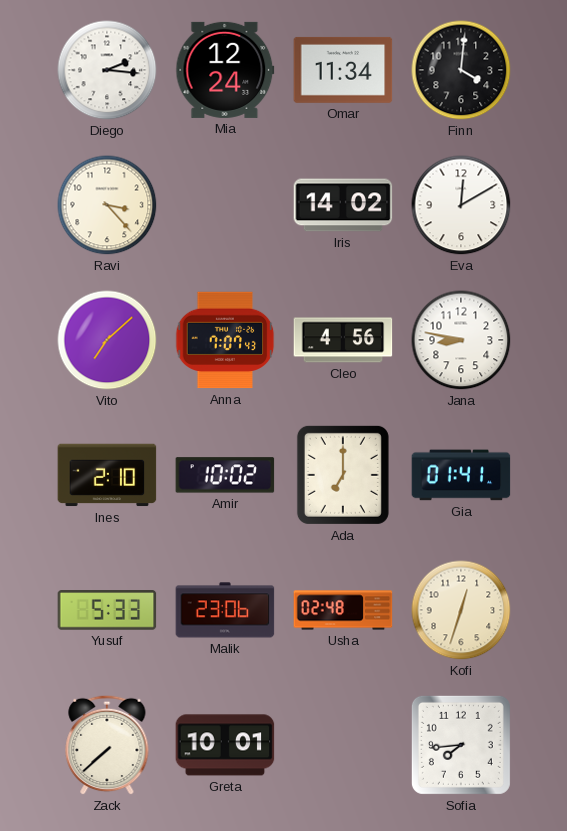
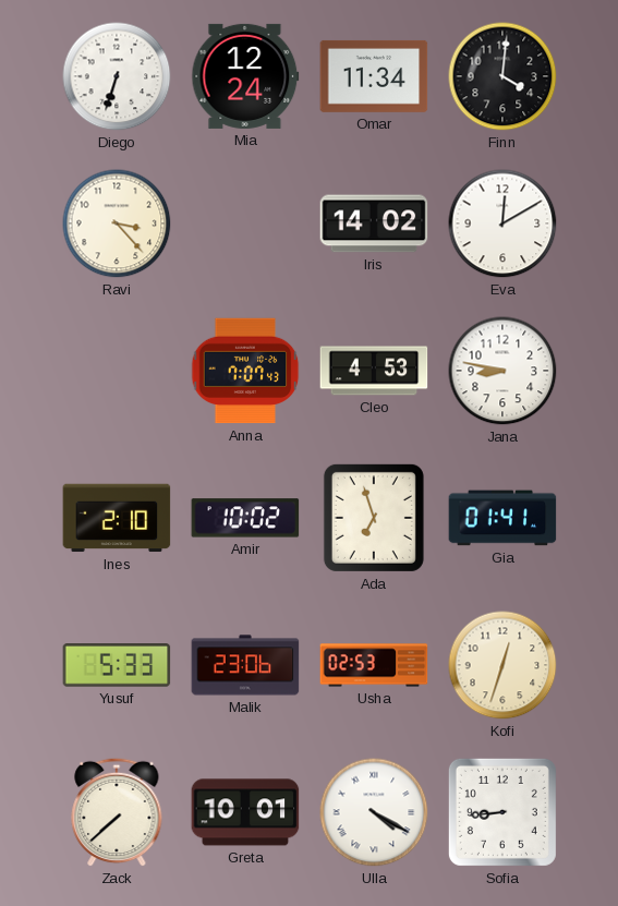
Diego: 2:16 -> 6:33
Vito: 7:08 -> none
Cleo: 4:56 -> 4:53
Ada: 7:00 -> 6:57
Usha: 02:48 -> 02:53
Ulla: none -> 4:20
Sofia: 7:44 -> 8:44
